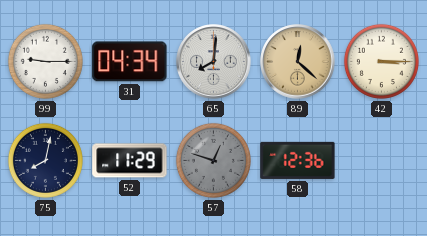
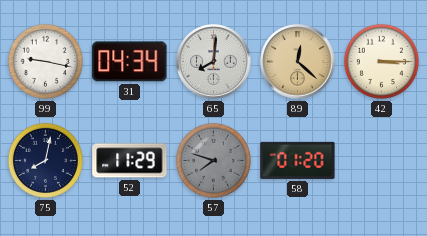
99: 9:15 -> 9:17
57: 12:48 -> 7:48
58: 12:36 -> 01:20
